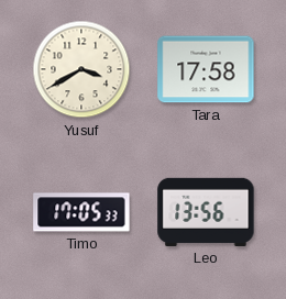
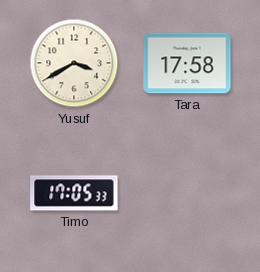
Leo: 13:56 -> none
